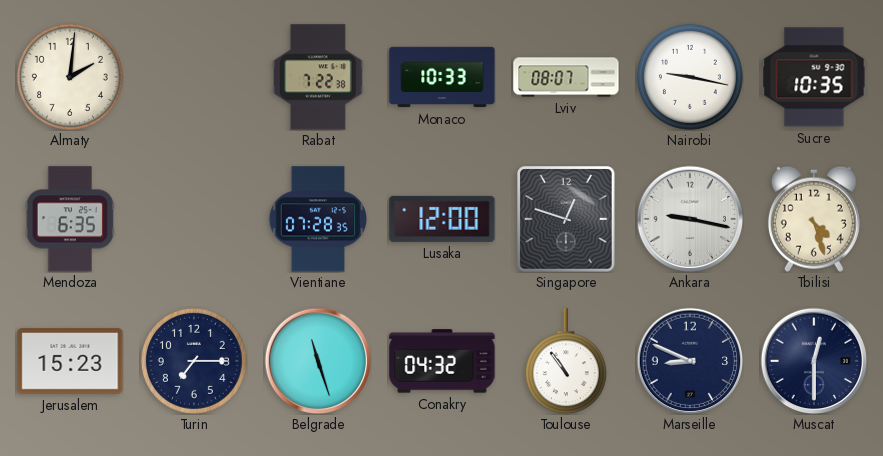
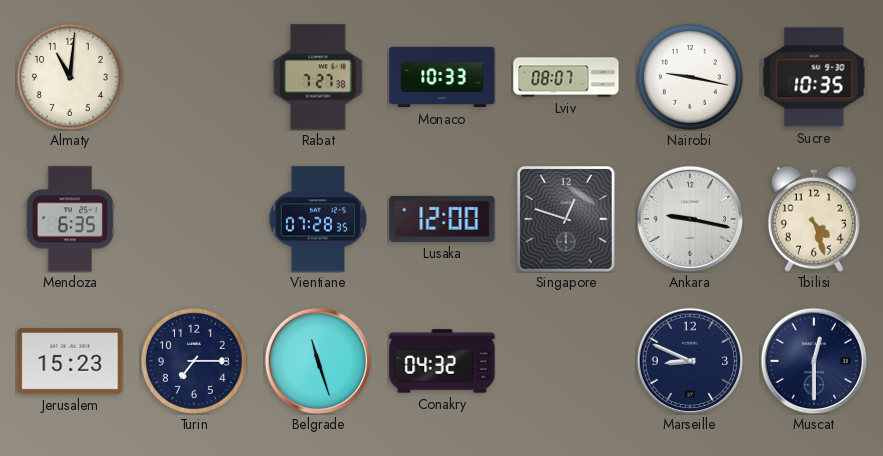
Almaty: 2:01 -> 11:01
Rabat: 7:22 -> 7:27
Toulouse: 10:54 -> none
